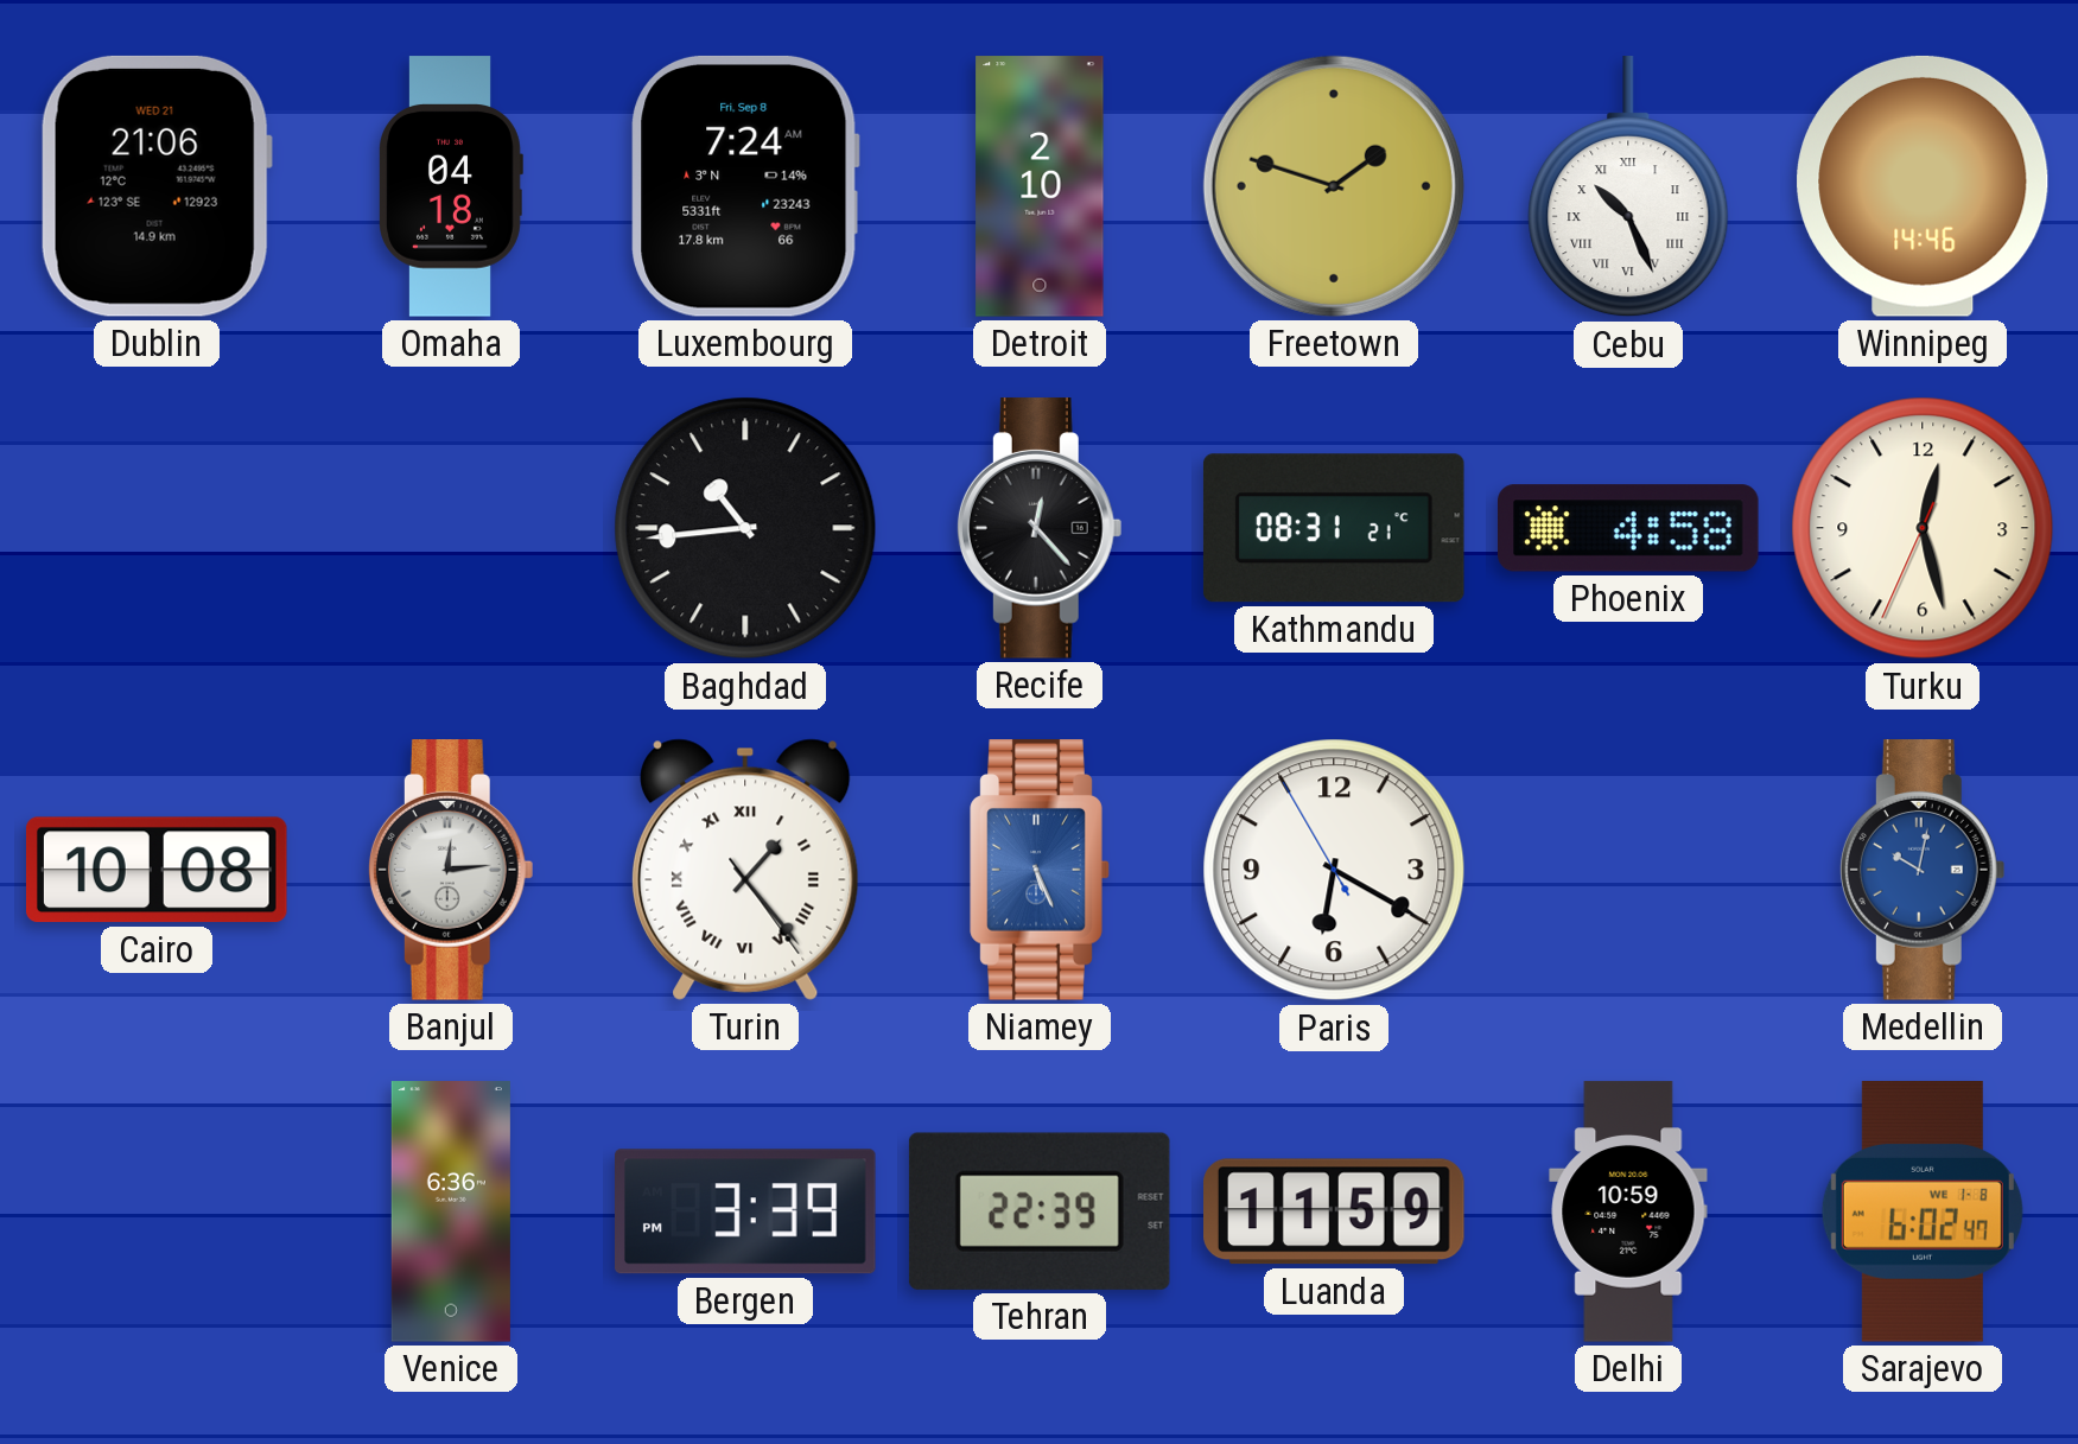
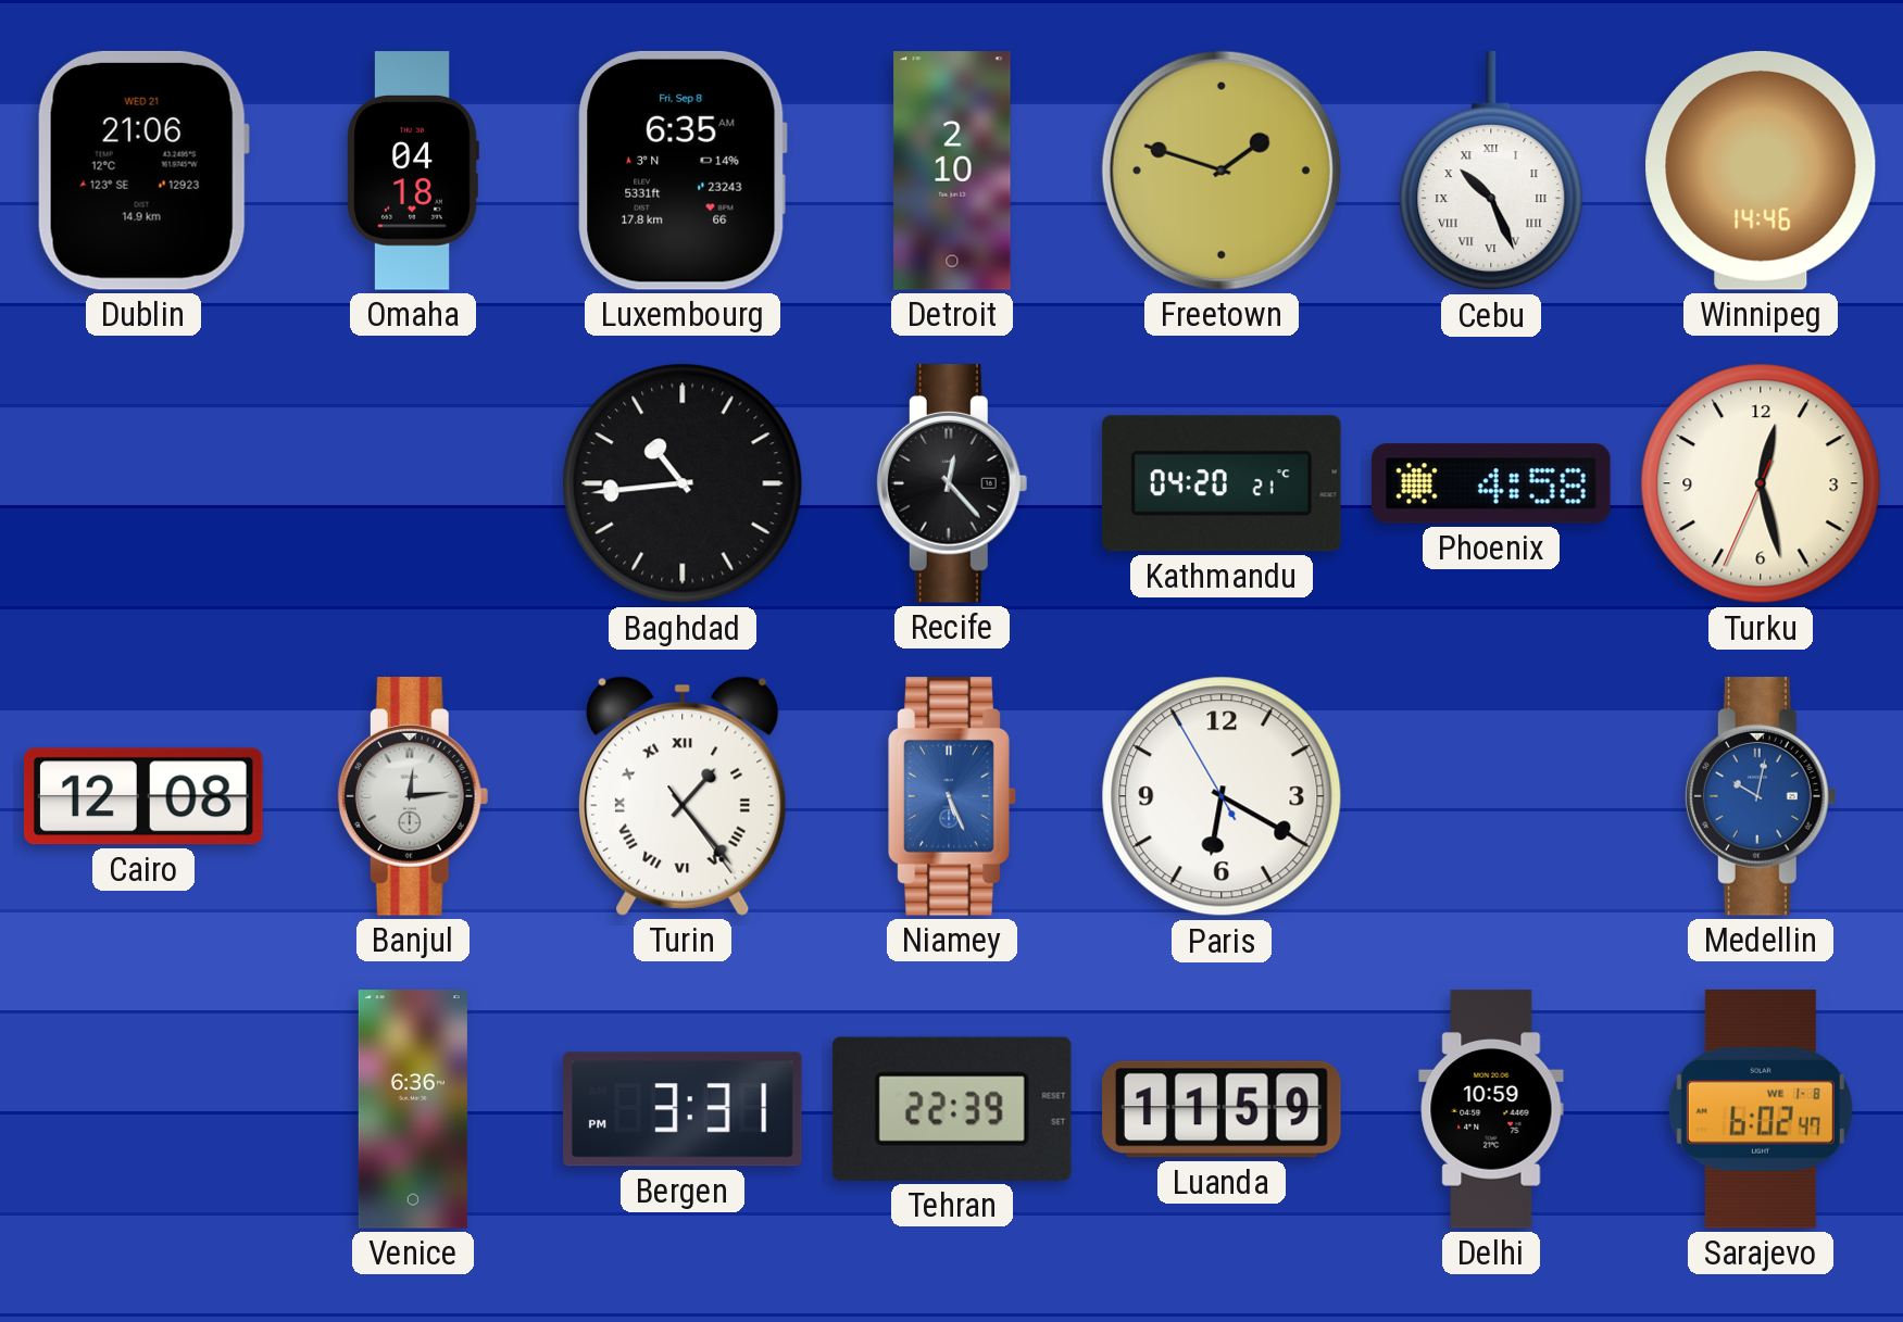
Luxembourg: 7:24 -> 6:35
Kathmandu: 08:31 -> 04:20
Cairo: 10:08 -> 12:08
Bergen: 3:39 -> 3:31
